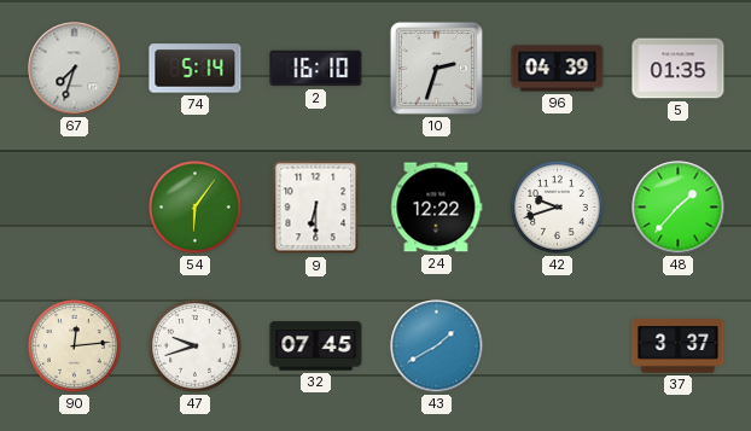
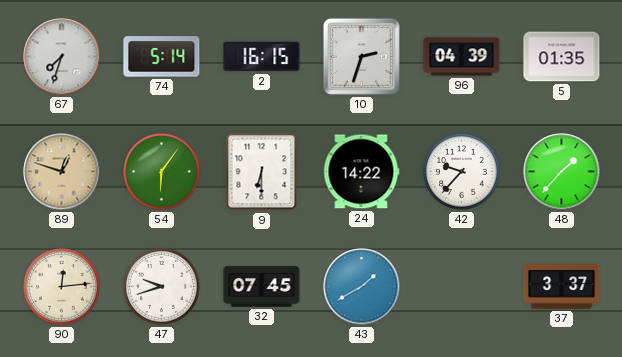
2: 16:10 -> 16:15
89: none -> 12:48
24: 12:22 -> 14:22
42: 9:42 -> 9:37
